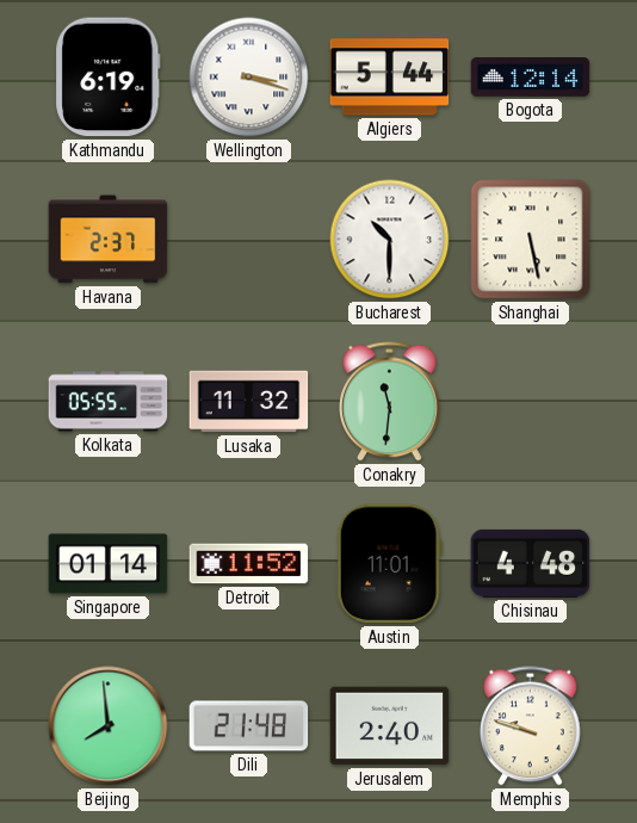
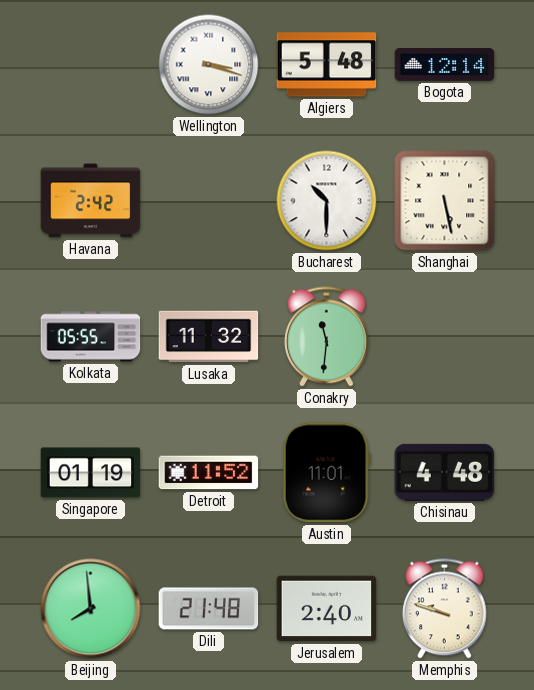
Kathmandu: 6:19 -> none
Algiers: 5:44 -> 5:48
Havana: 2:37 -> 2:42
Singapore: 01:14 -> 01:19
